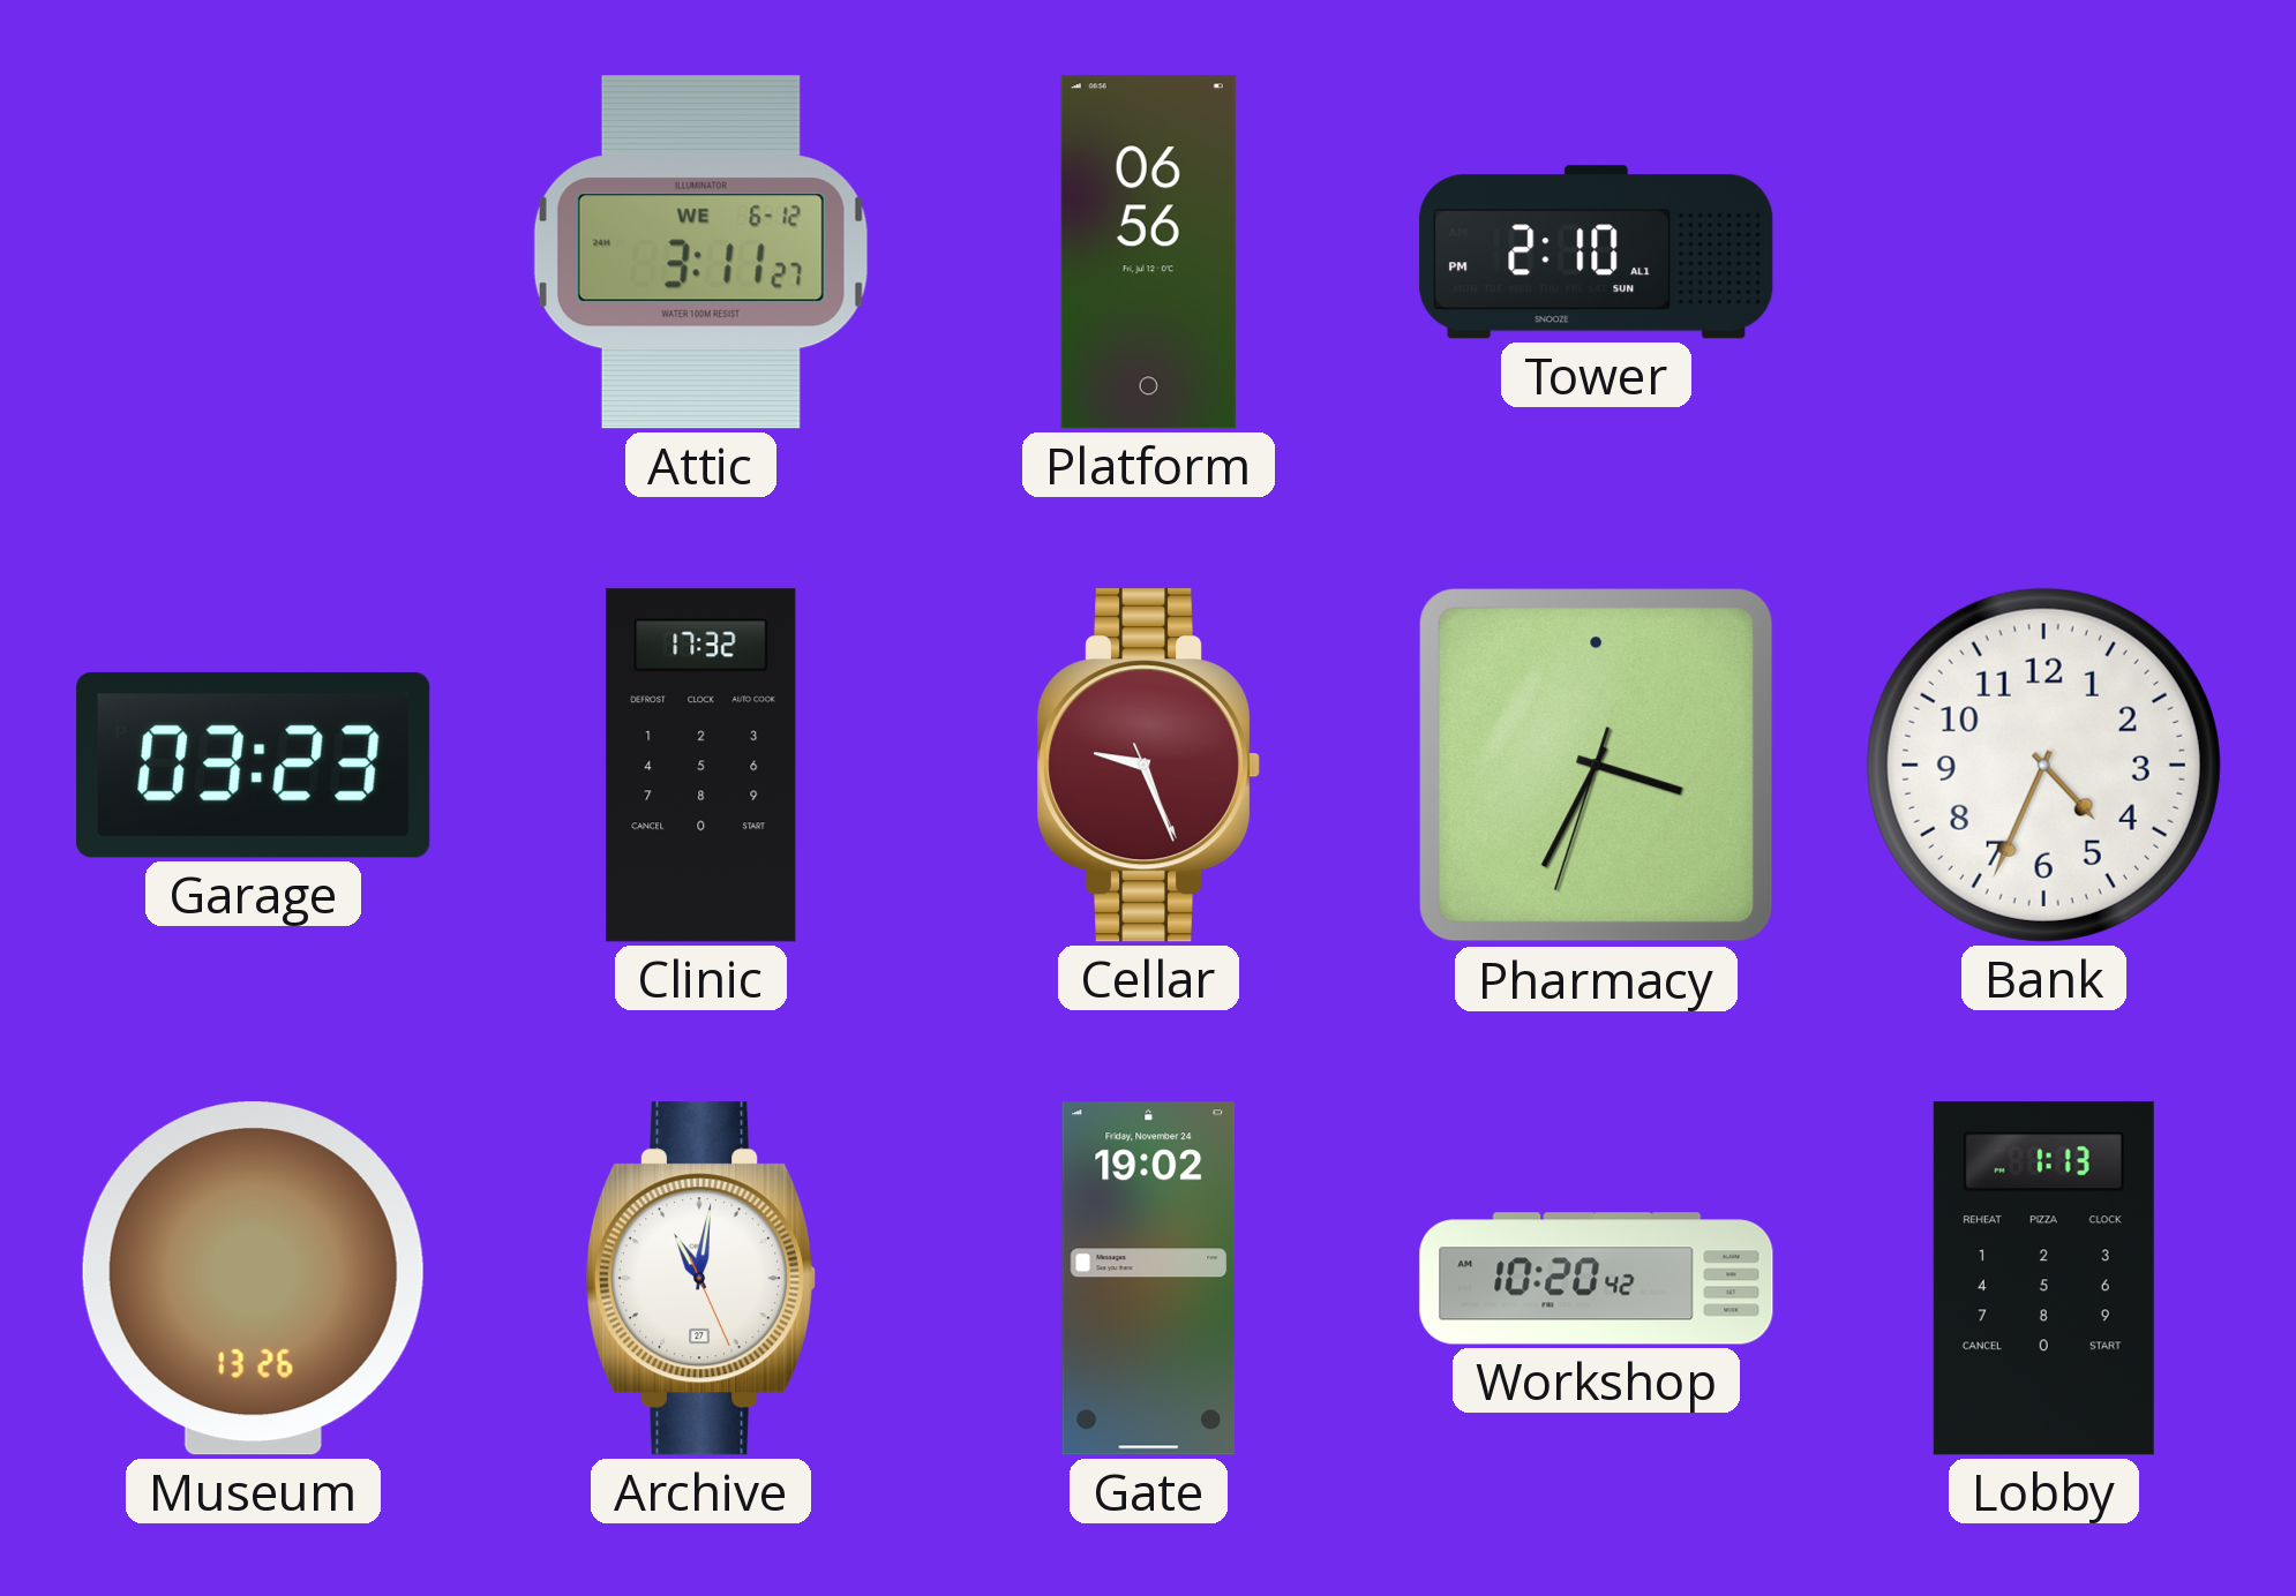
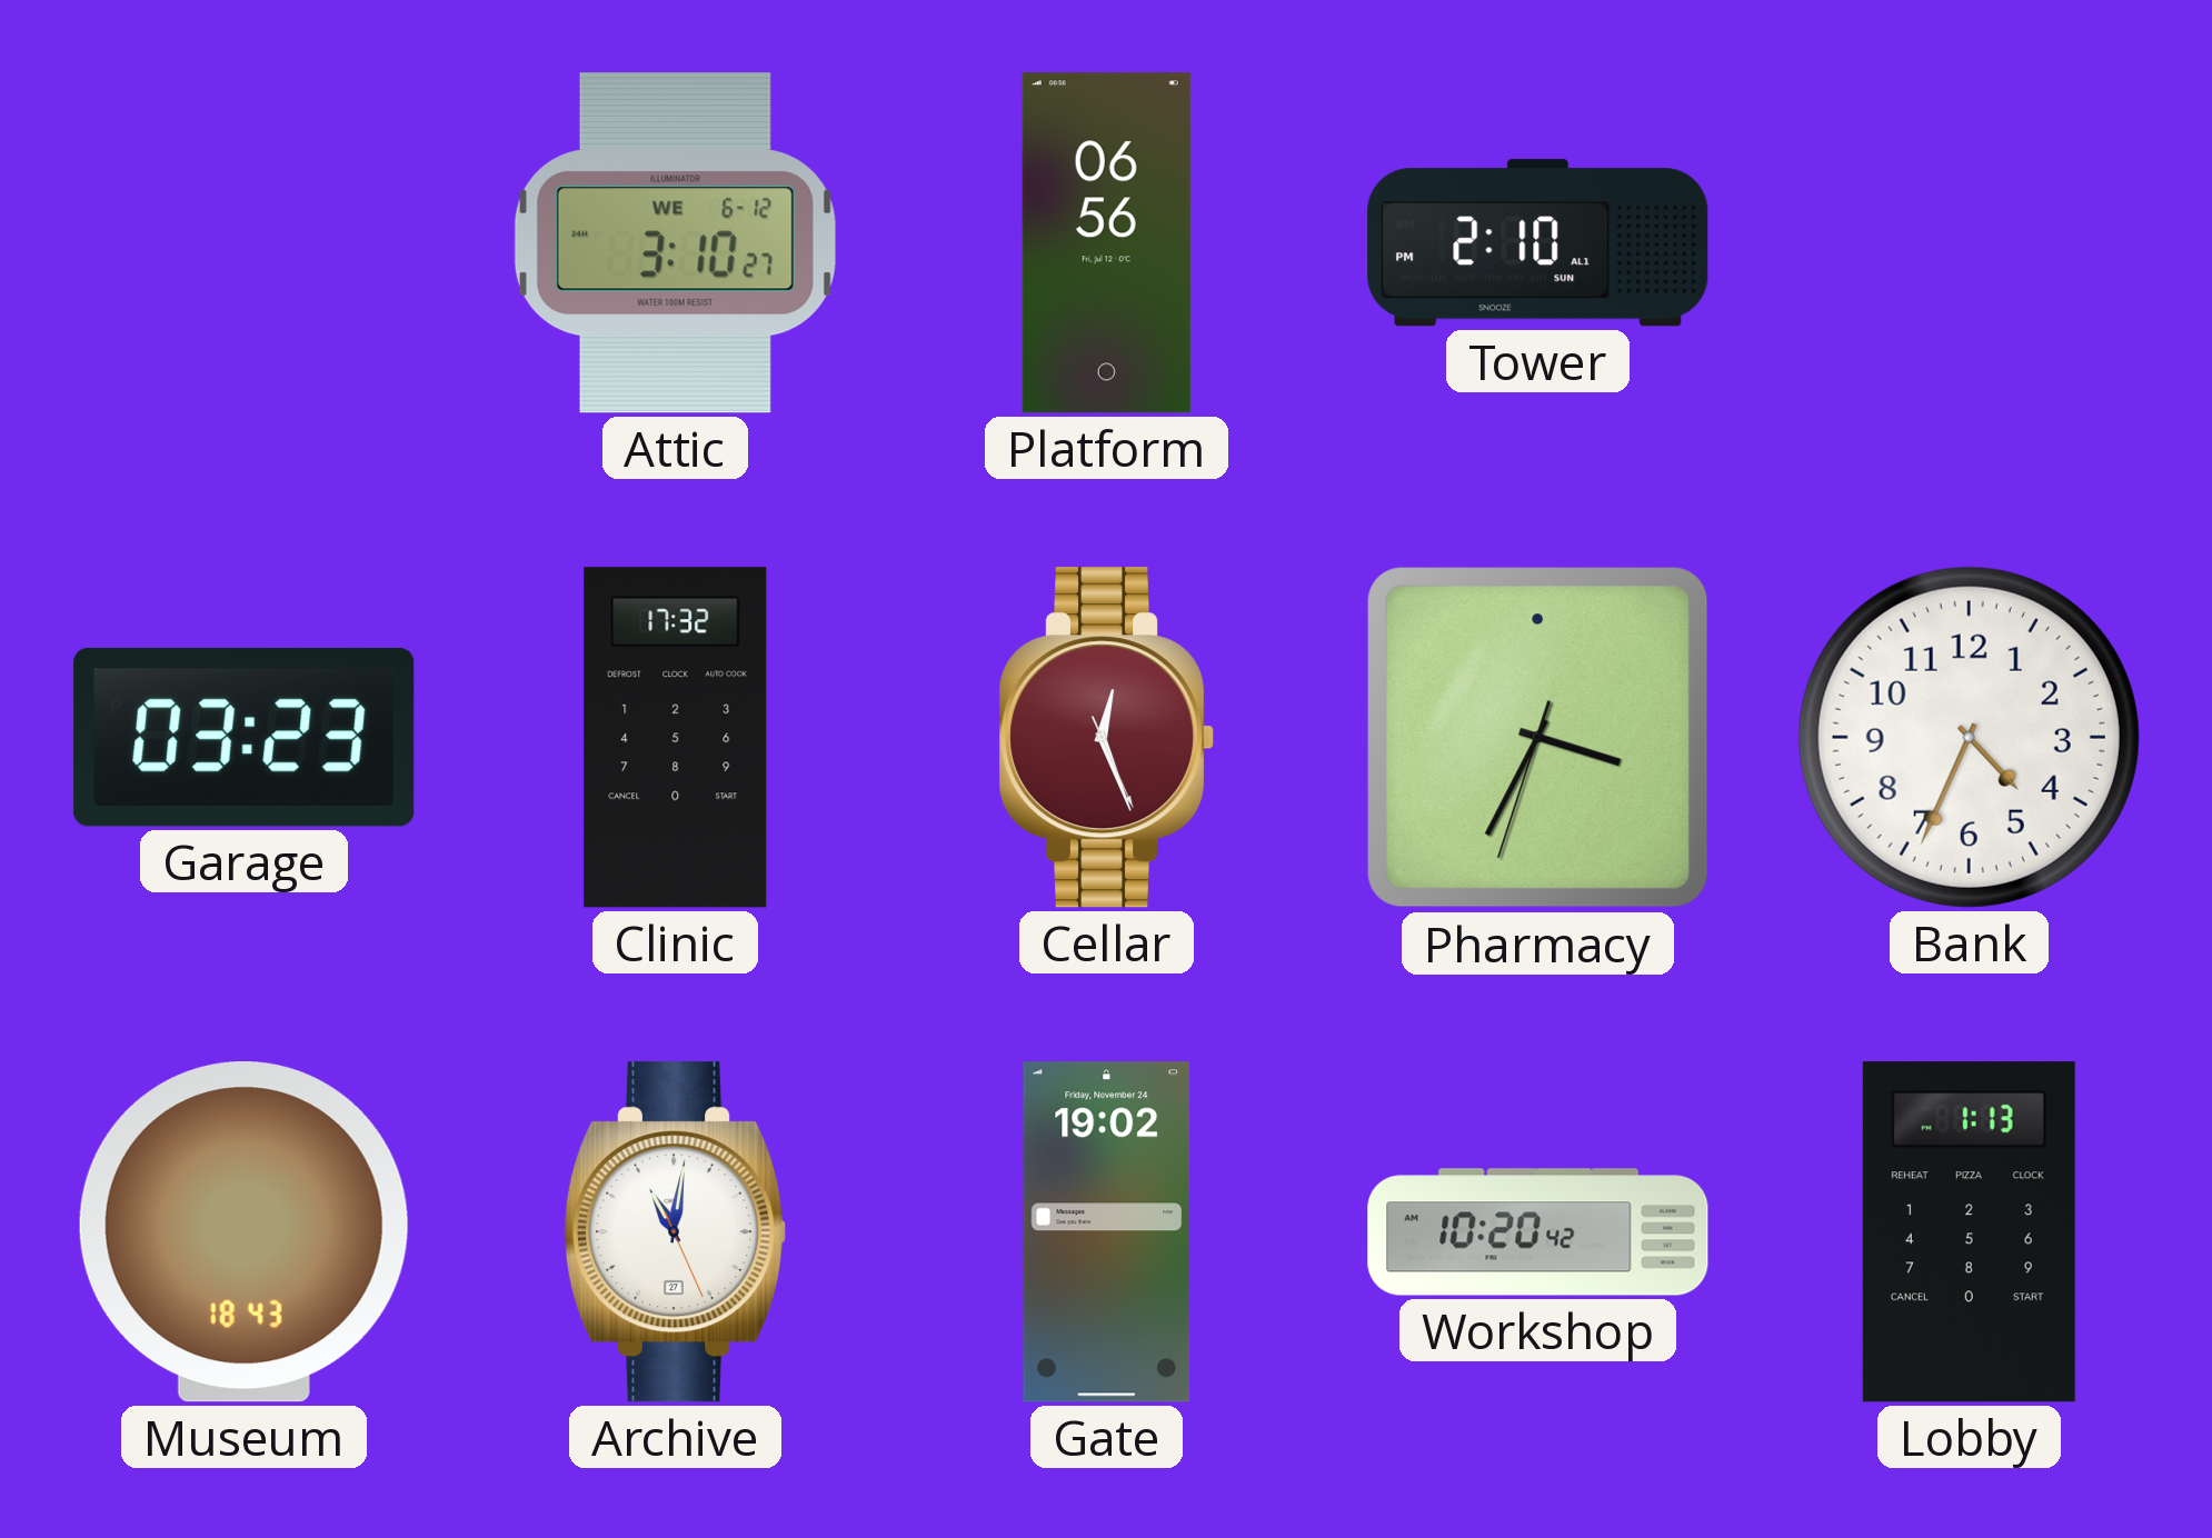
Attic: 3:11 -> 3:10
Cellar: 9:26 -> 12:26
Museum: 13:26 -> 18:43
